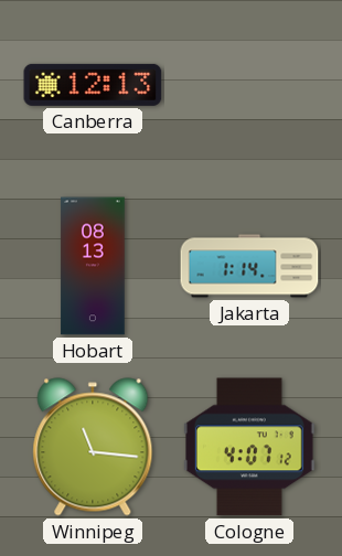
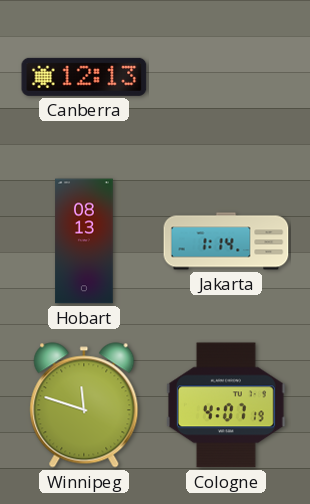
Winnipeg: 11:16 -> 11:48
Cologne: 4:07:12 -> 4:07:19
